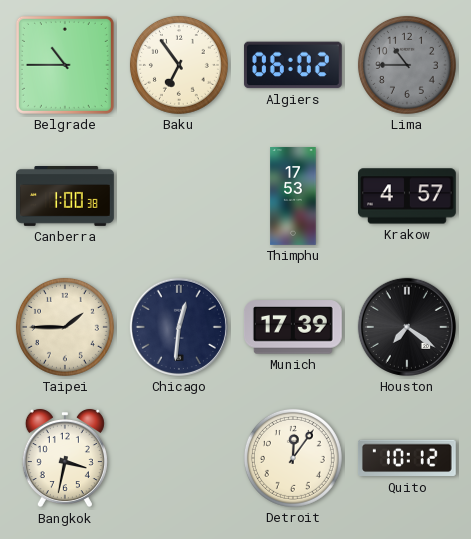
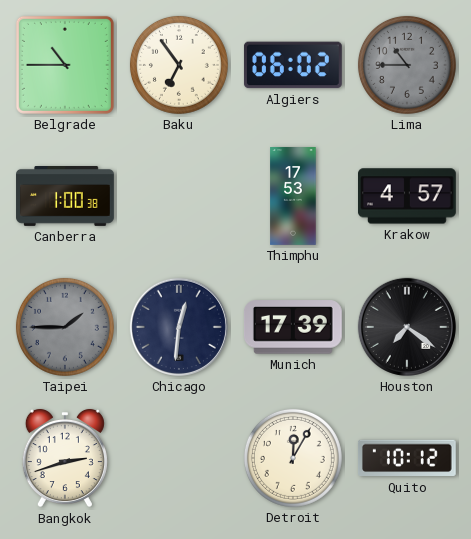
Taipei dial: cream -> grey
Bangkok: 3:32 -> 2:42
Detroit: 12:06 -> 12:05
